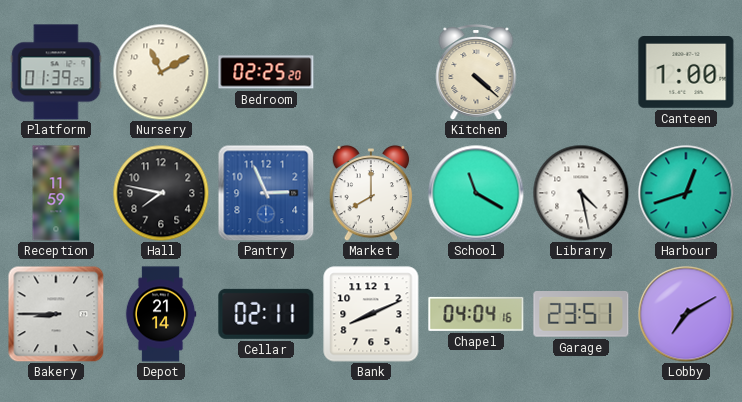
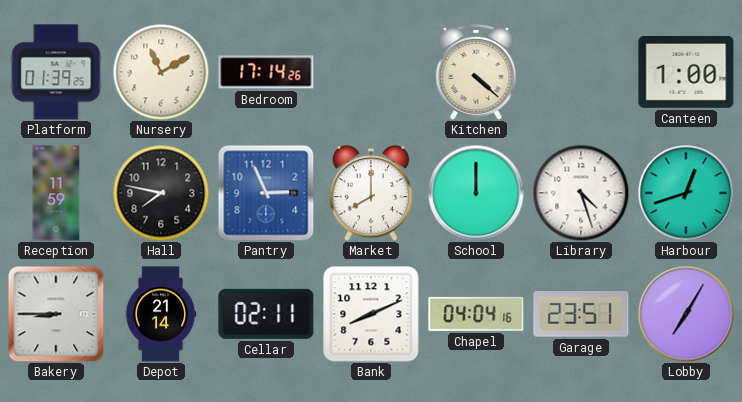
Bedroom: 02:25 -> 17:14
School: 11:20 -> 12:00
Library: 4:28 -> 4:27
Lobby: 7:10 -> 7:05
